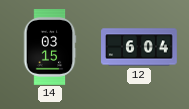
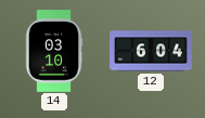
14: 03:15 -> 03:10
